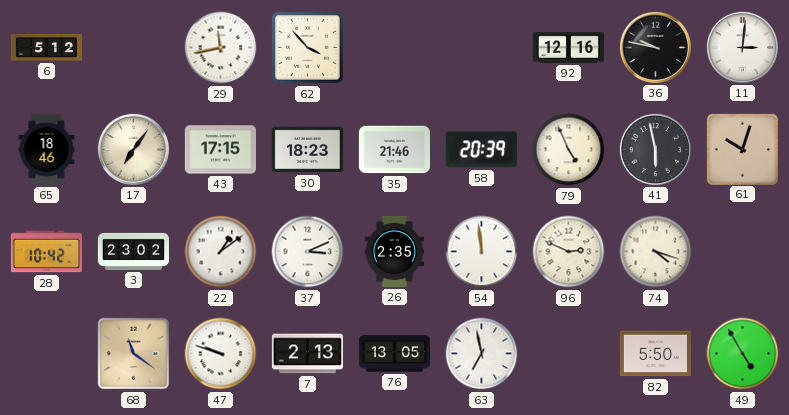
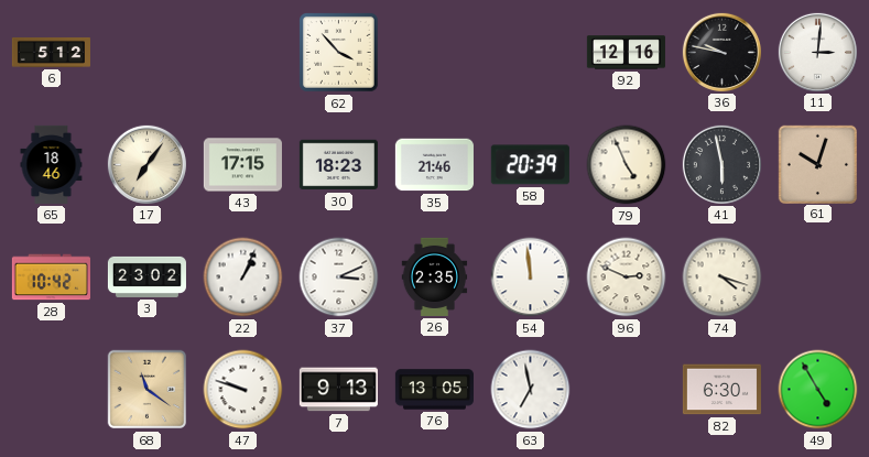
29: 11:43 -> none
22: 1:09 -> 1:04
7: 2:13 -> 9:13
82: 5:50 -> 6:30
